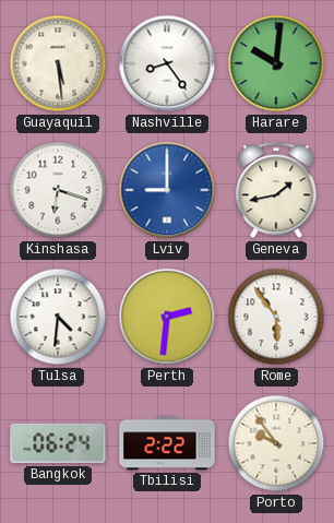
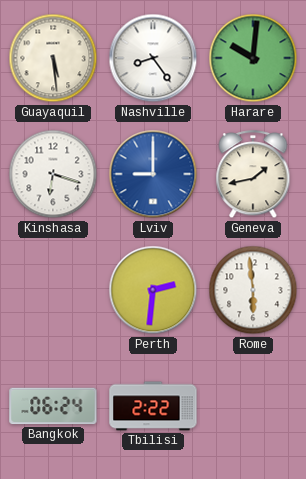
Tulsa: 4:31 -> none
Rome: 5:54 -> 5:59
Porto: 9:54 -> none
